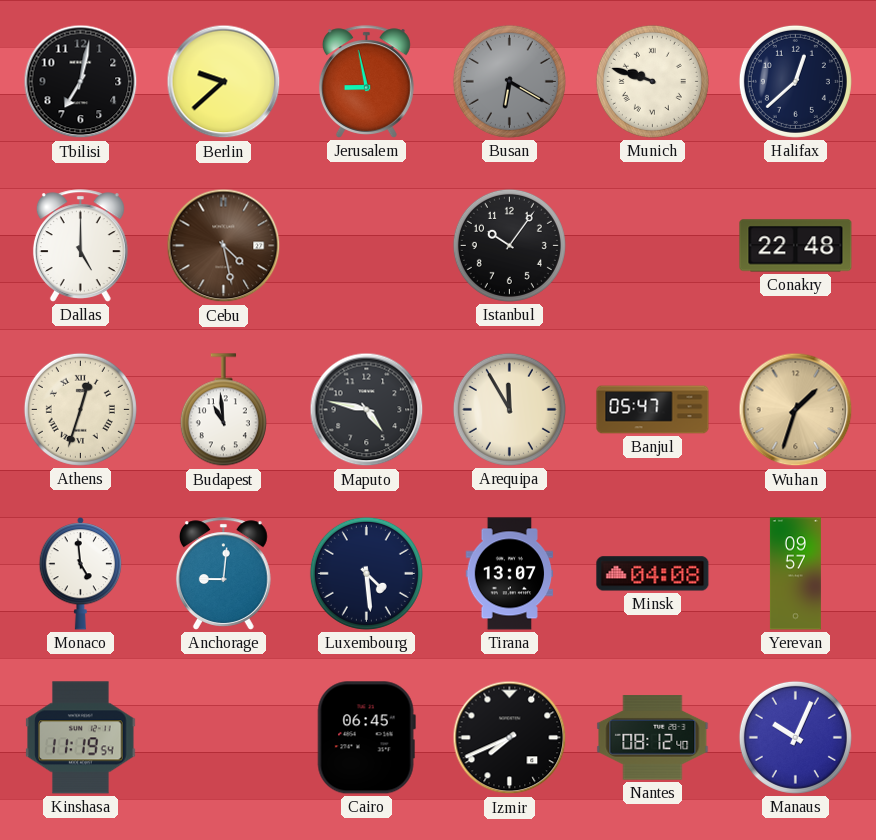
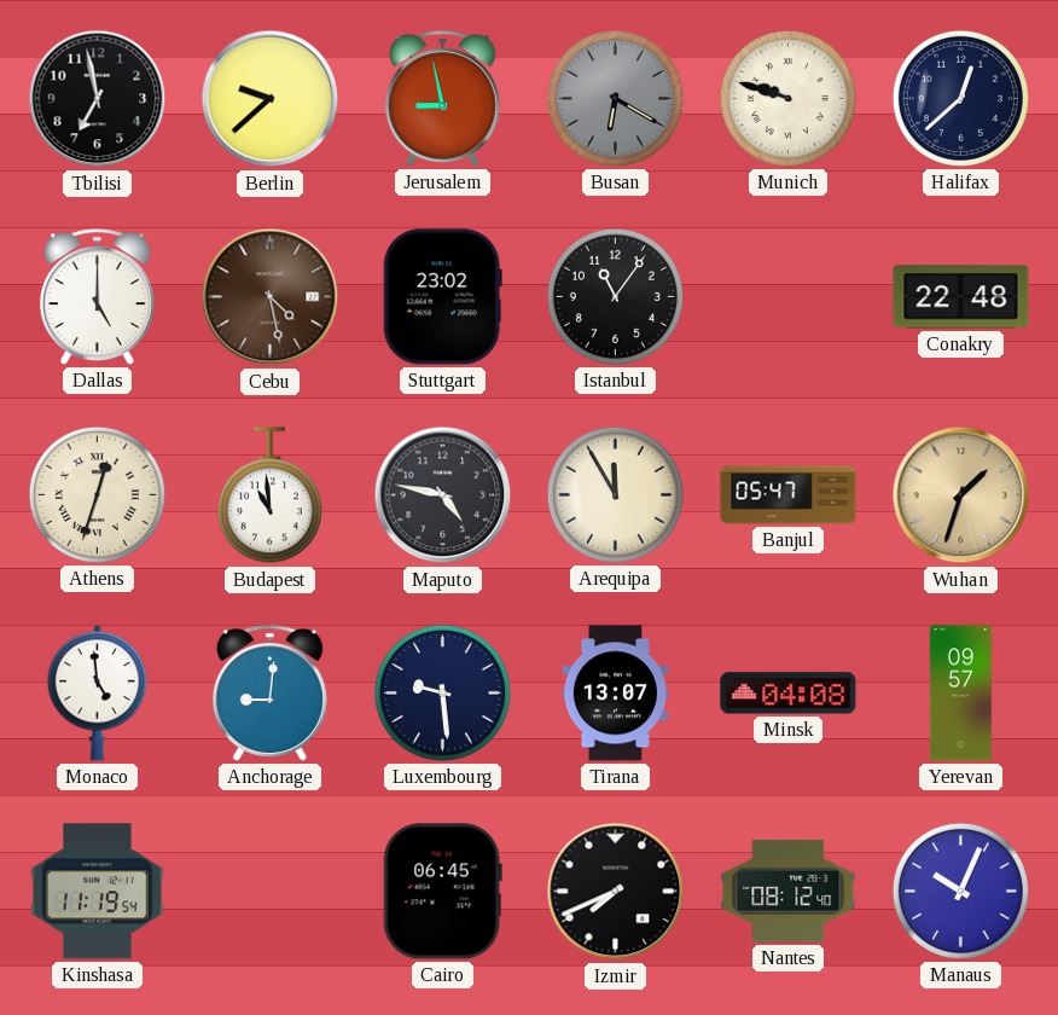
Tbilisi: 7:02 -> 6:58
Stuttgart: none -> 23:02
Istanbul: 10:06 -> 11:06
Luxembourg: 4:29 -> 9:29
